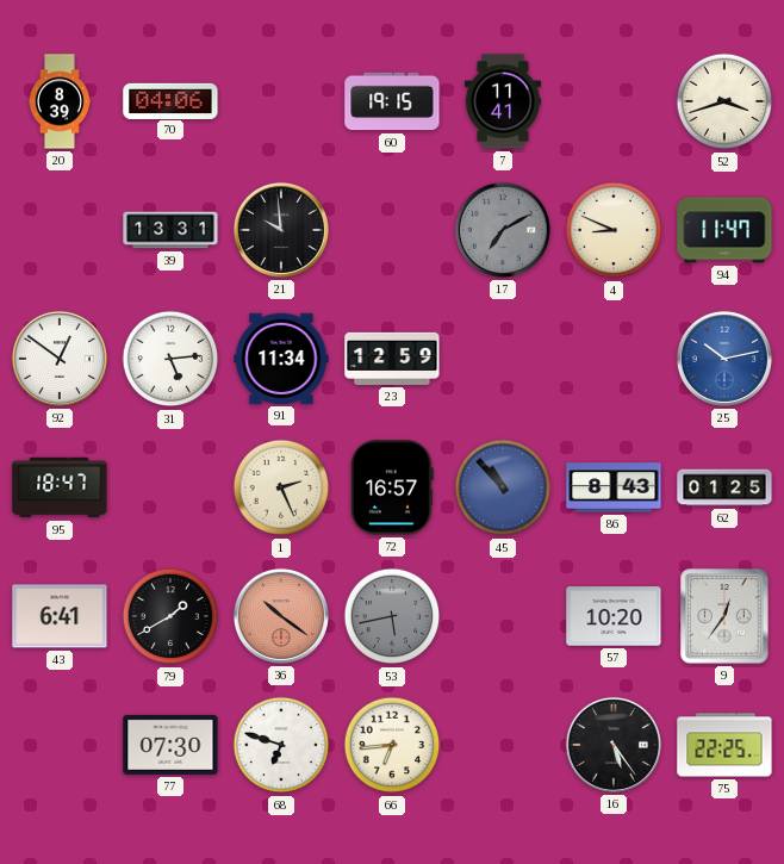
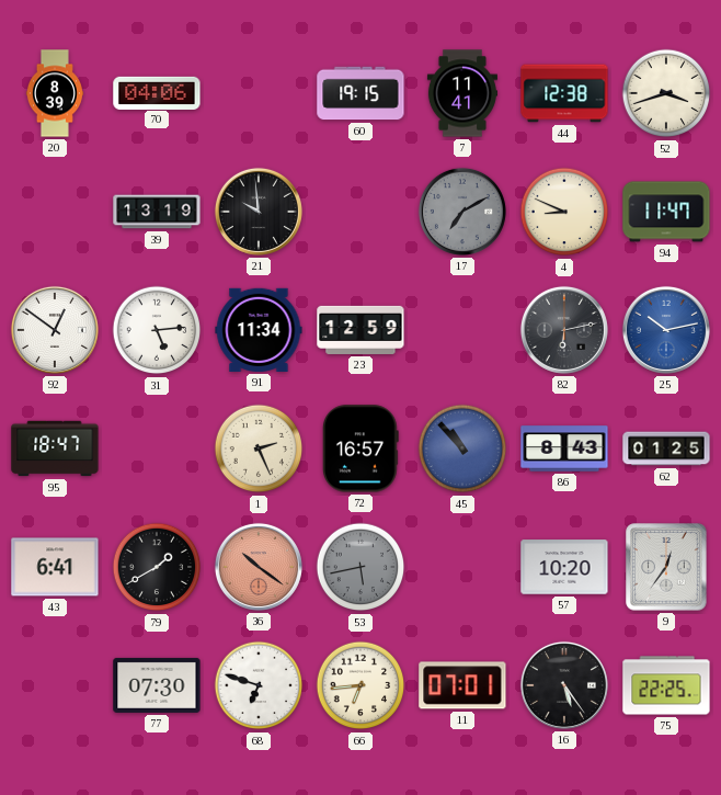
44: none -> 12:38
39: 13:31 -> 13:19
82: none -> 6:13
11: none -> 07:01
